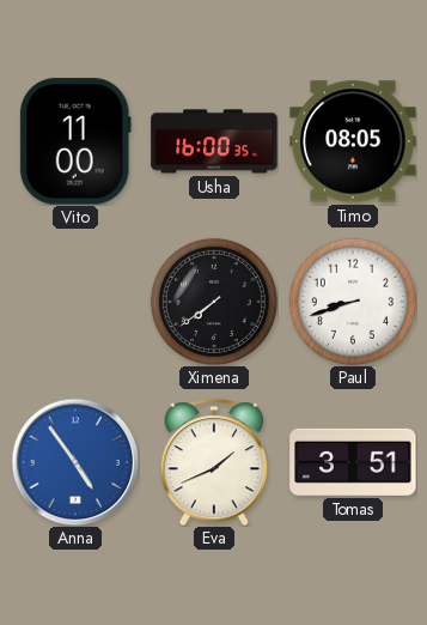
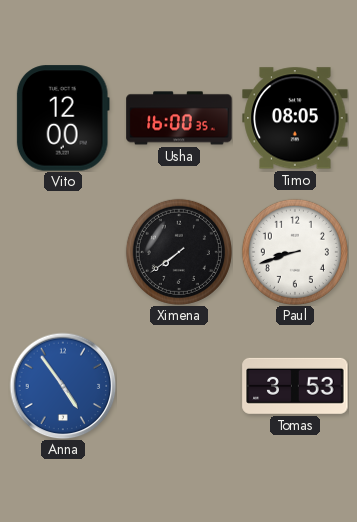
Vito: 11:00 -> 12:00
Eva: 1:41 -> none
Tomas: 3:51 -> 3:53
